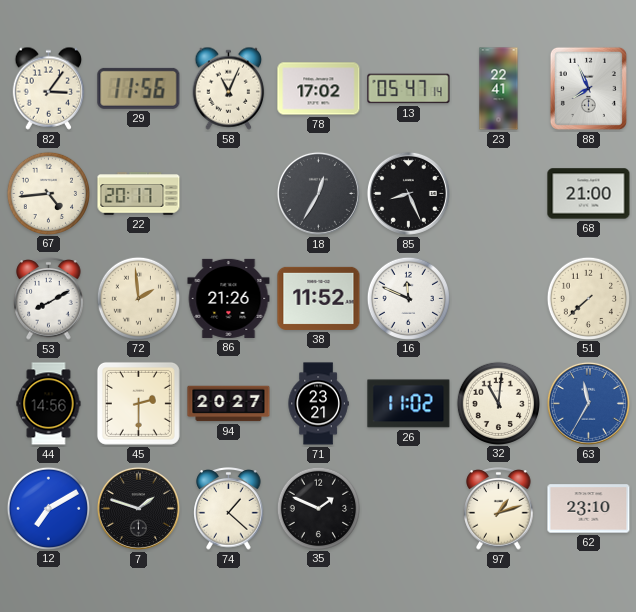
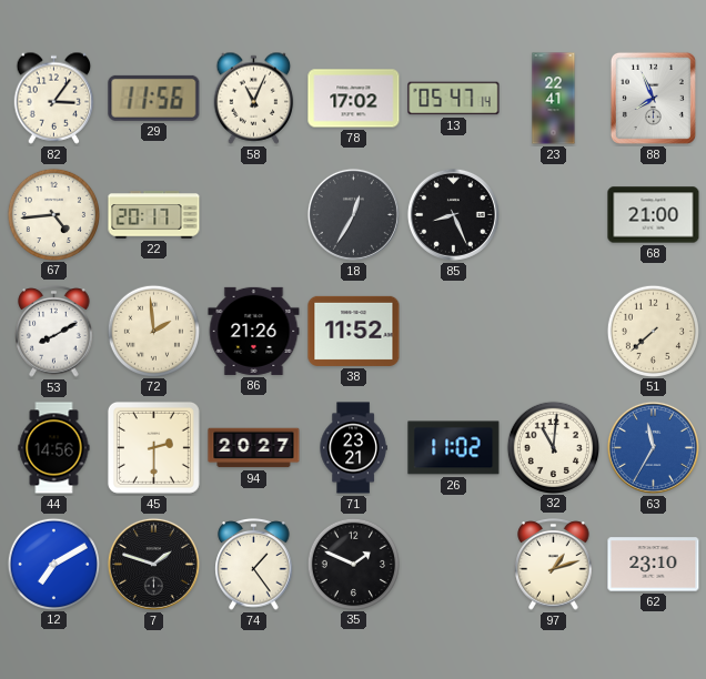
16: 11:49 -> none
74: 1:22 -> 1:24
